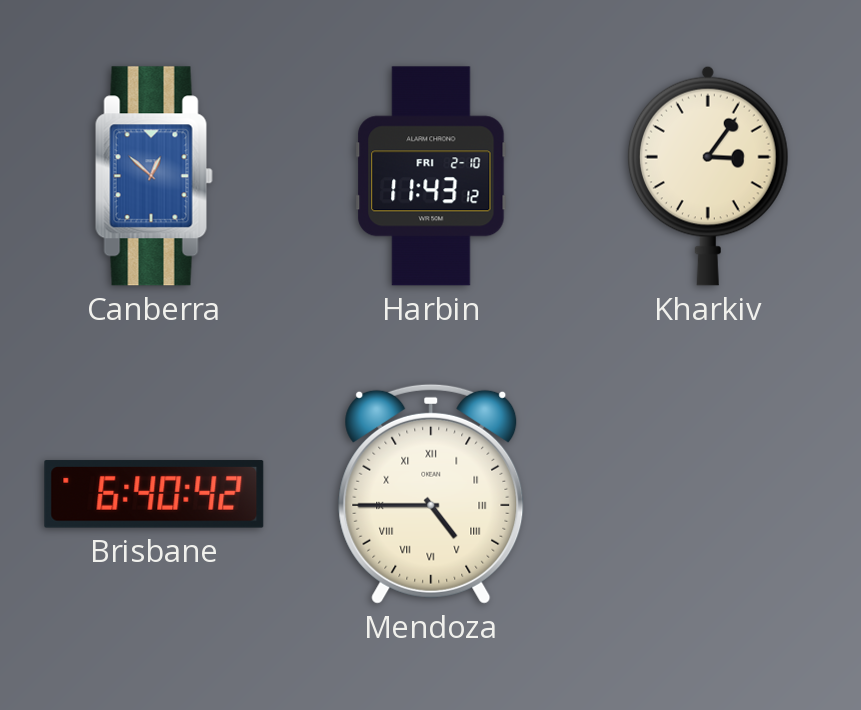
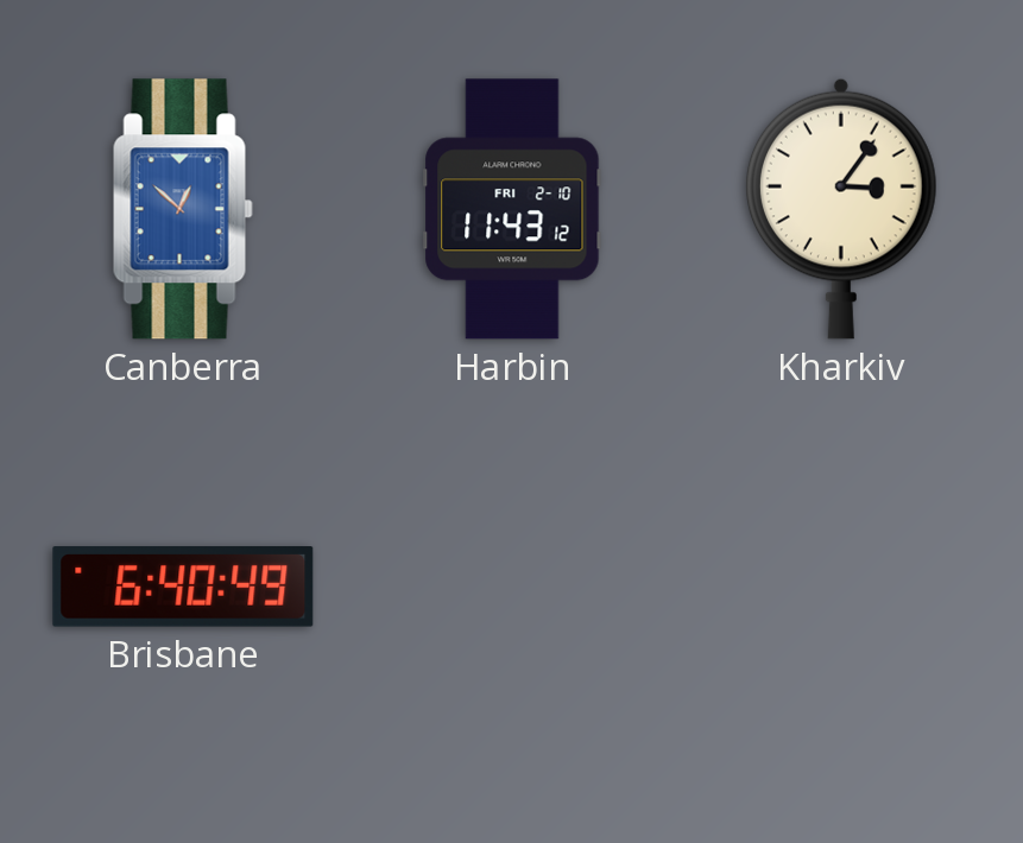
Brisbane: 6:40:42 -> 6:40:49
Mendoza: 4:45 -> none
